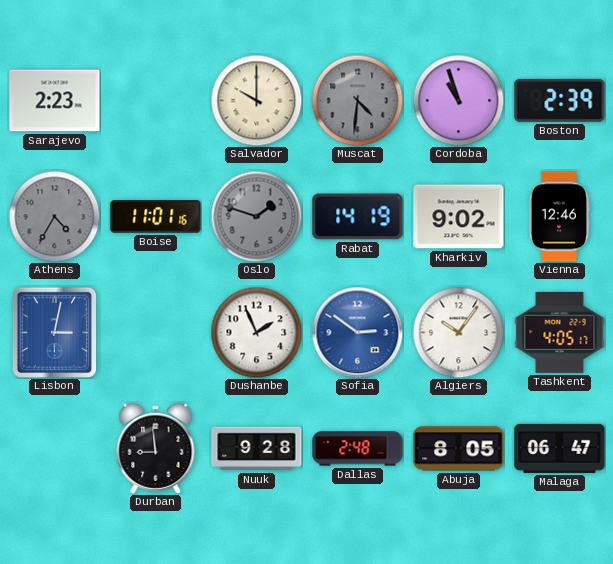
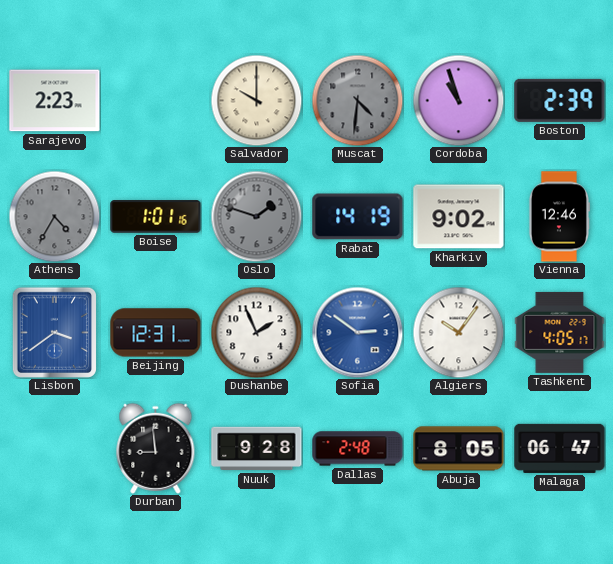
Boise: 11:01 -> 1:01
Lisbon: 3:02 -> 3:39
Beijing: none -> 12:31
